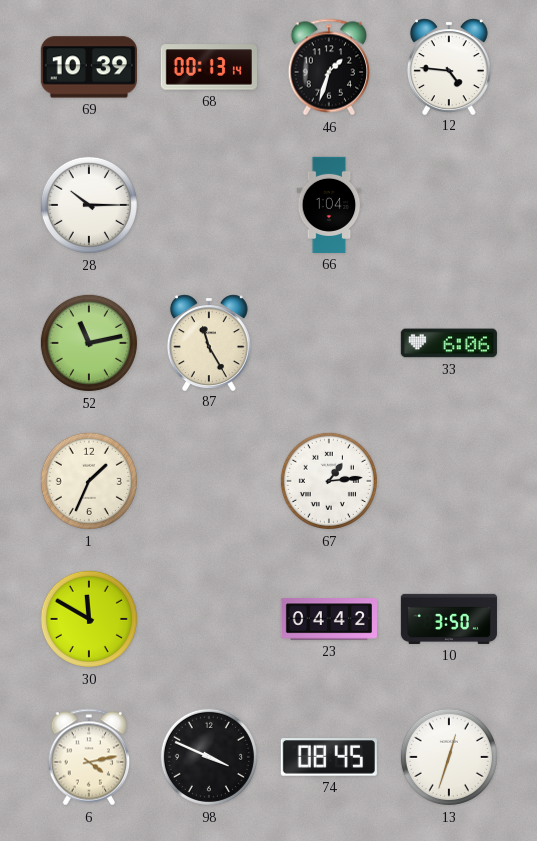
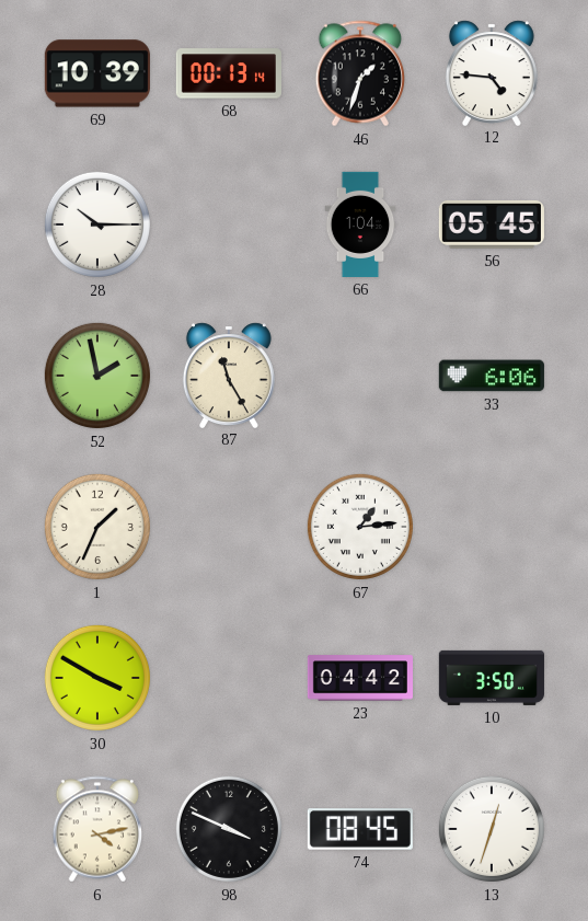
56: none -> 05:45
52: 11:13 -> 1:58
30: 11:50 -> 3:50
